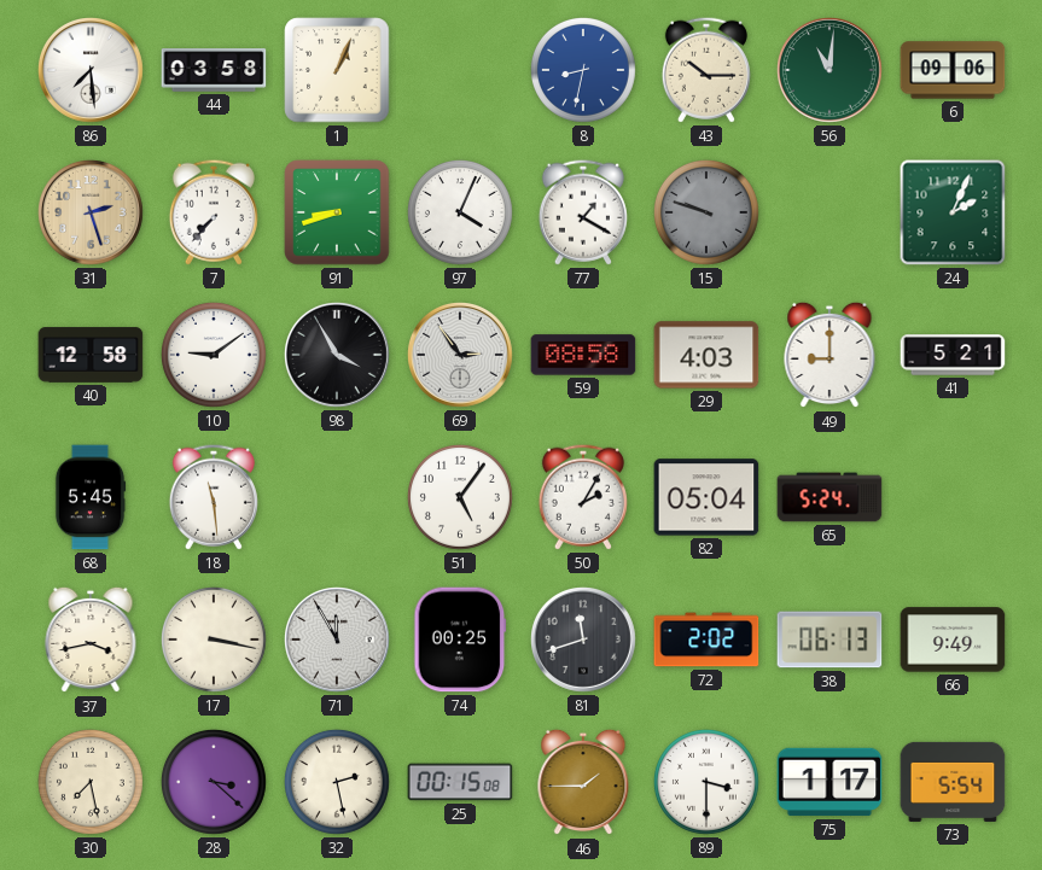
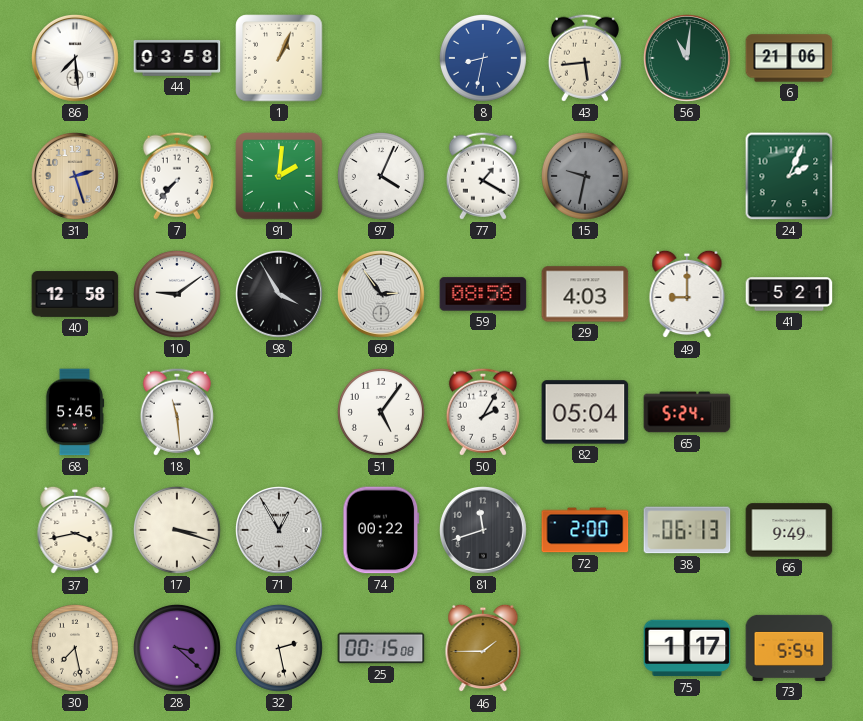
43: 10:15 -> 5:44
6: 09:06 -> 21:06
91: 8:42 -> 2:01
15: 9:48 -> 9:32
17: 3:17 -> 3:18
71: 11:55 -> 12:55
74: 00:25 -> 00:22
72: 2:02 -> 2:00
89: 3:30 -> none
